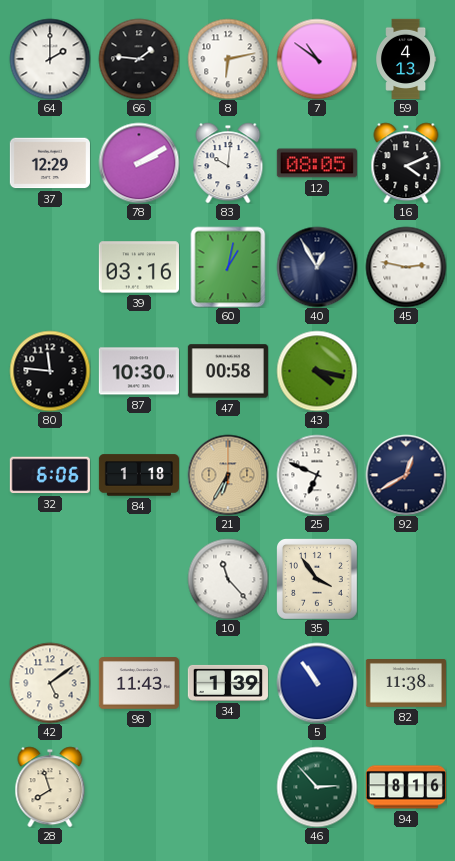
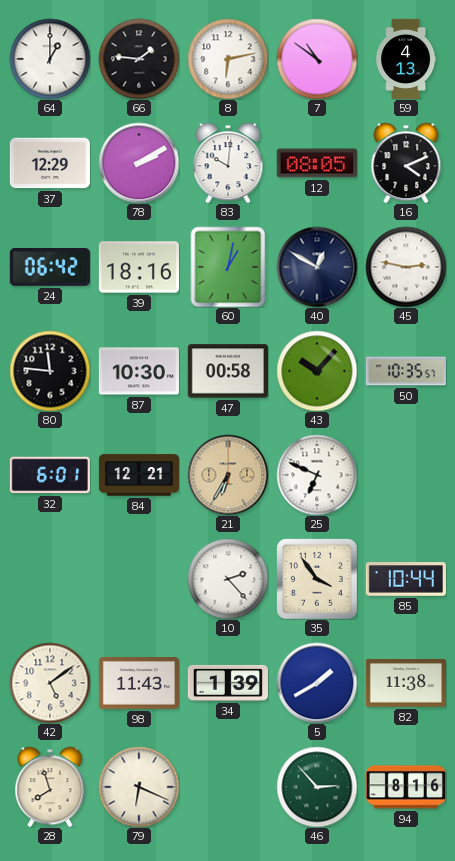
64: 2:00 -> 1:00
24: none -> 06:42
39: 03:16 -> 18:16
40: 12:55 -> 12:50
43: 4:17 -> 10:07
50: none -> 10:35
32: 6:06 -> 6:01
84: 1:18 -> 12:21
92: 12:40 -> none
10: 11:23 -> 2:23
85: none -> 10:44
5: 10:54 -> 1:40
79: none -> 6:19
